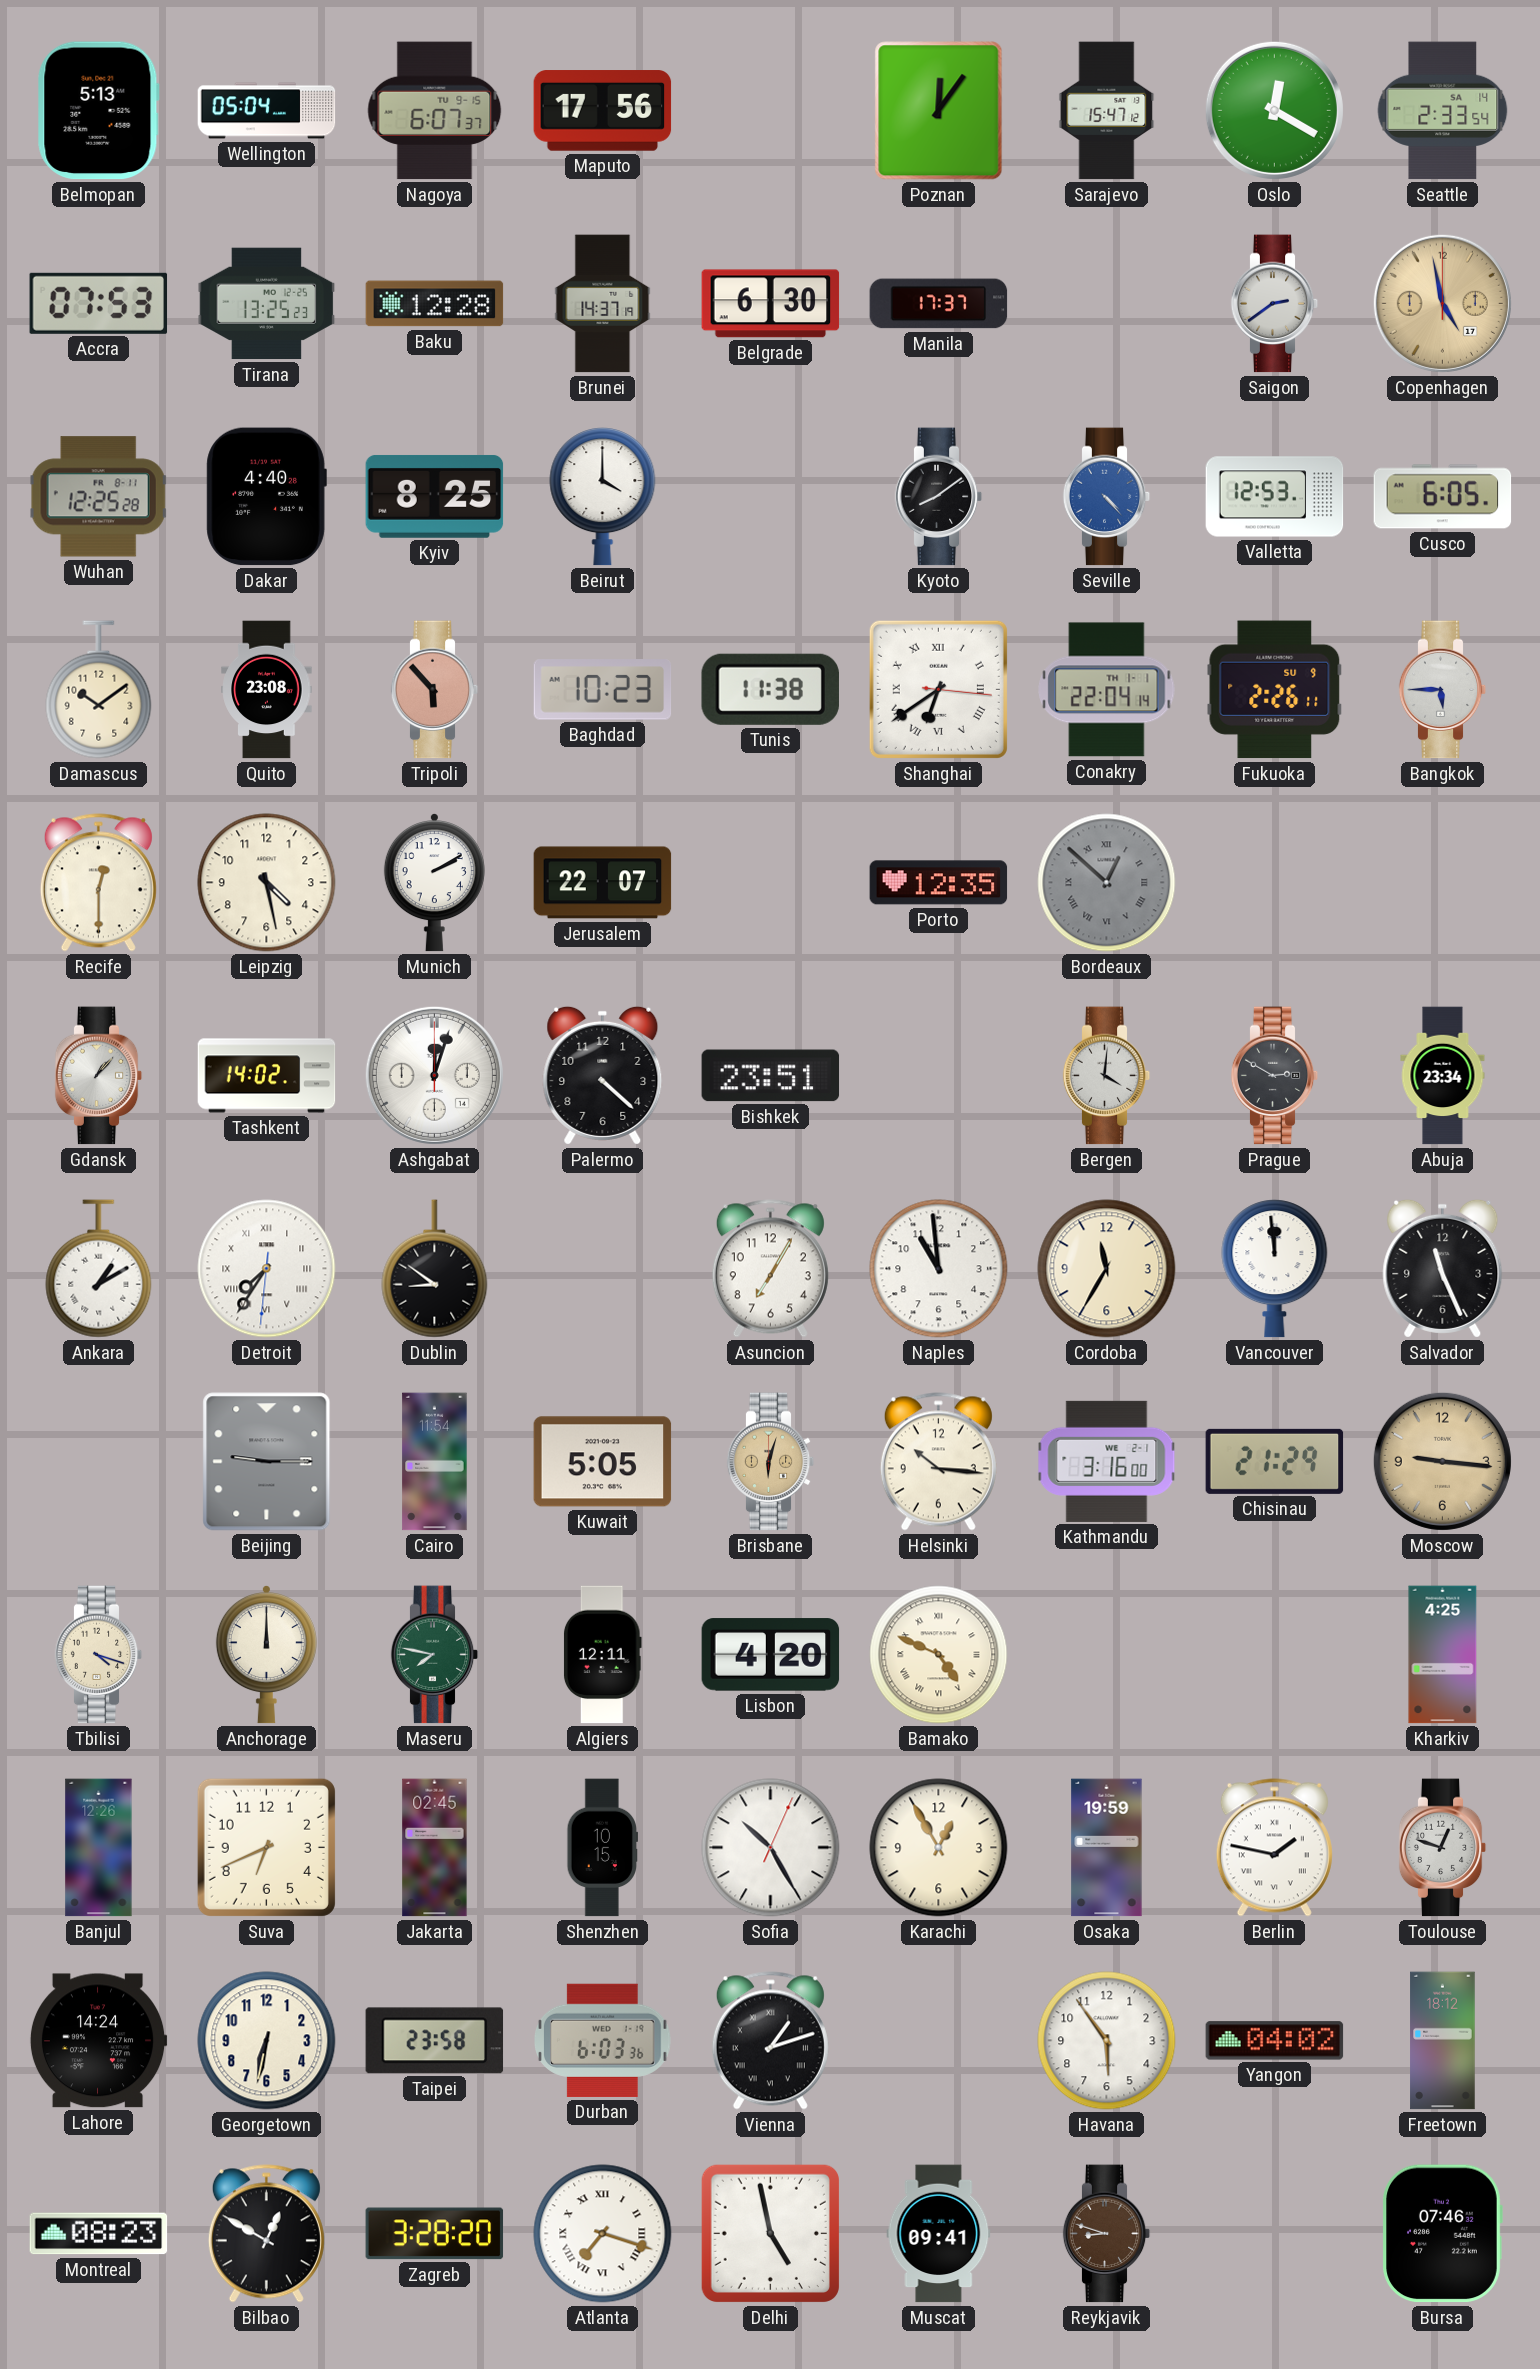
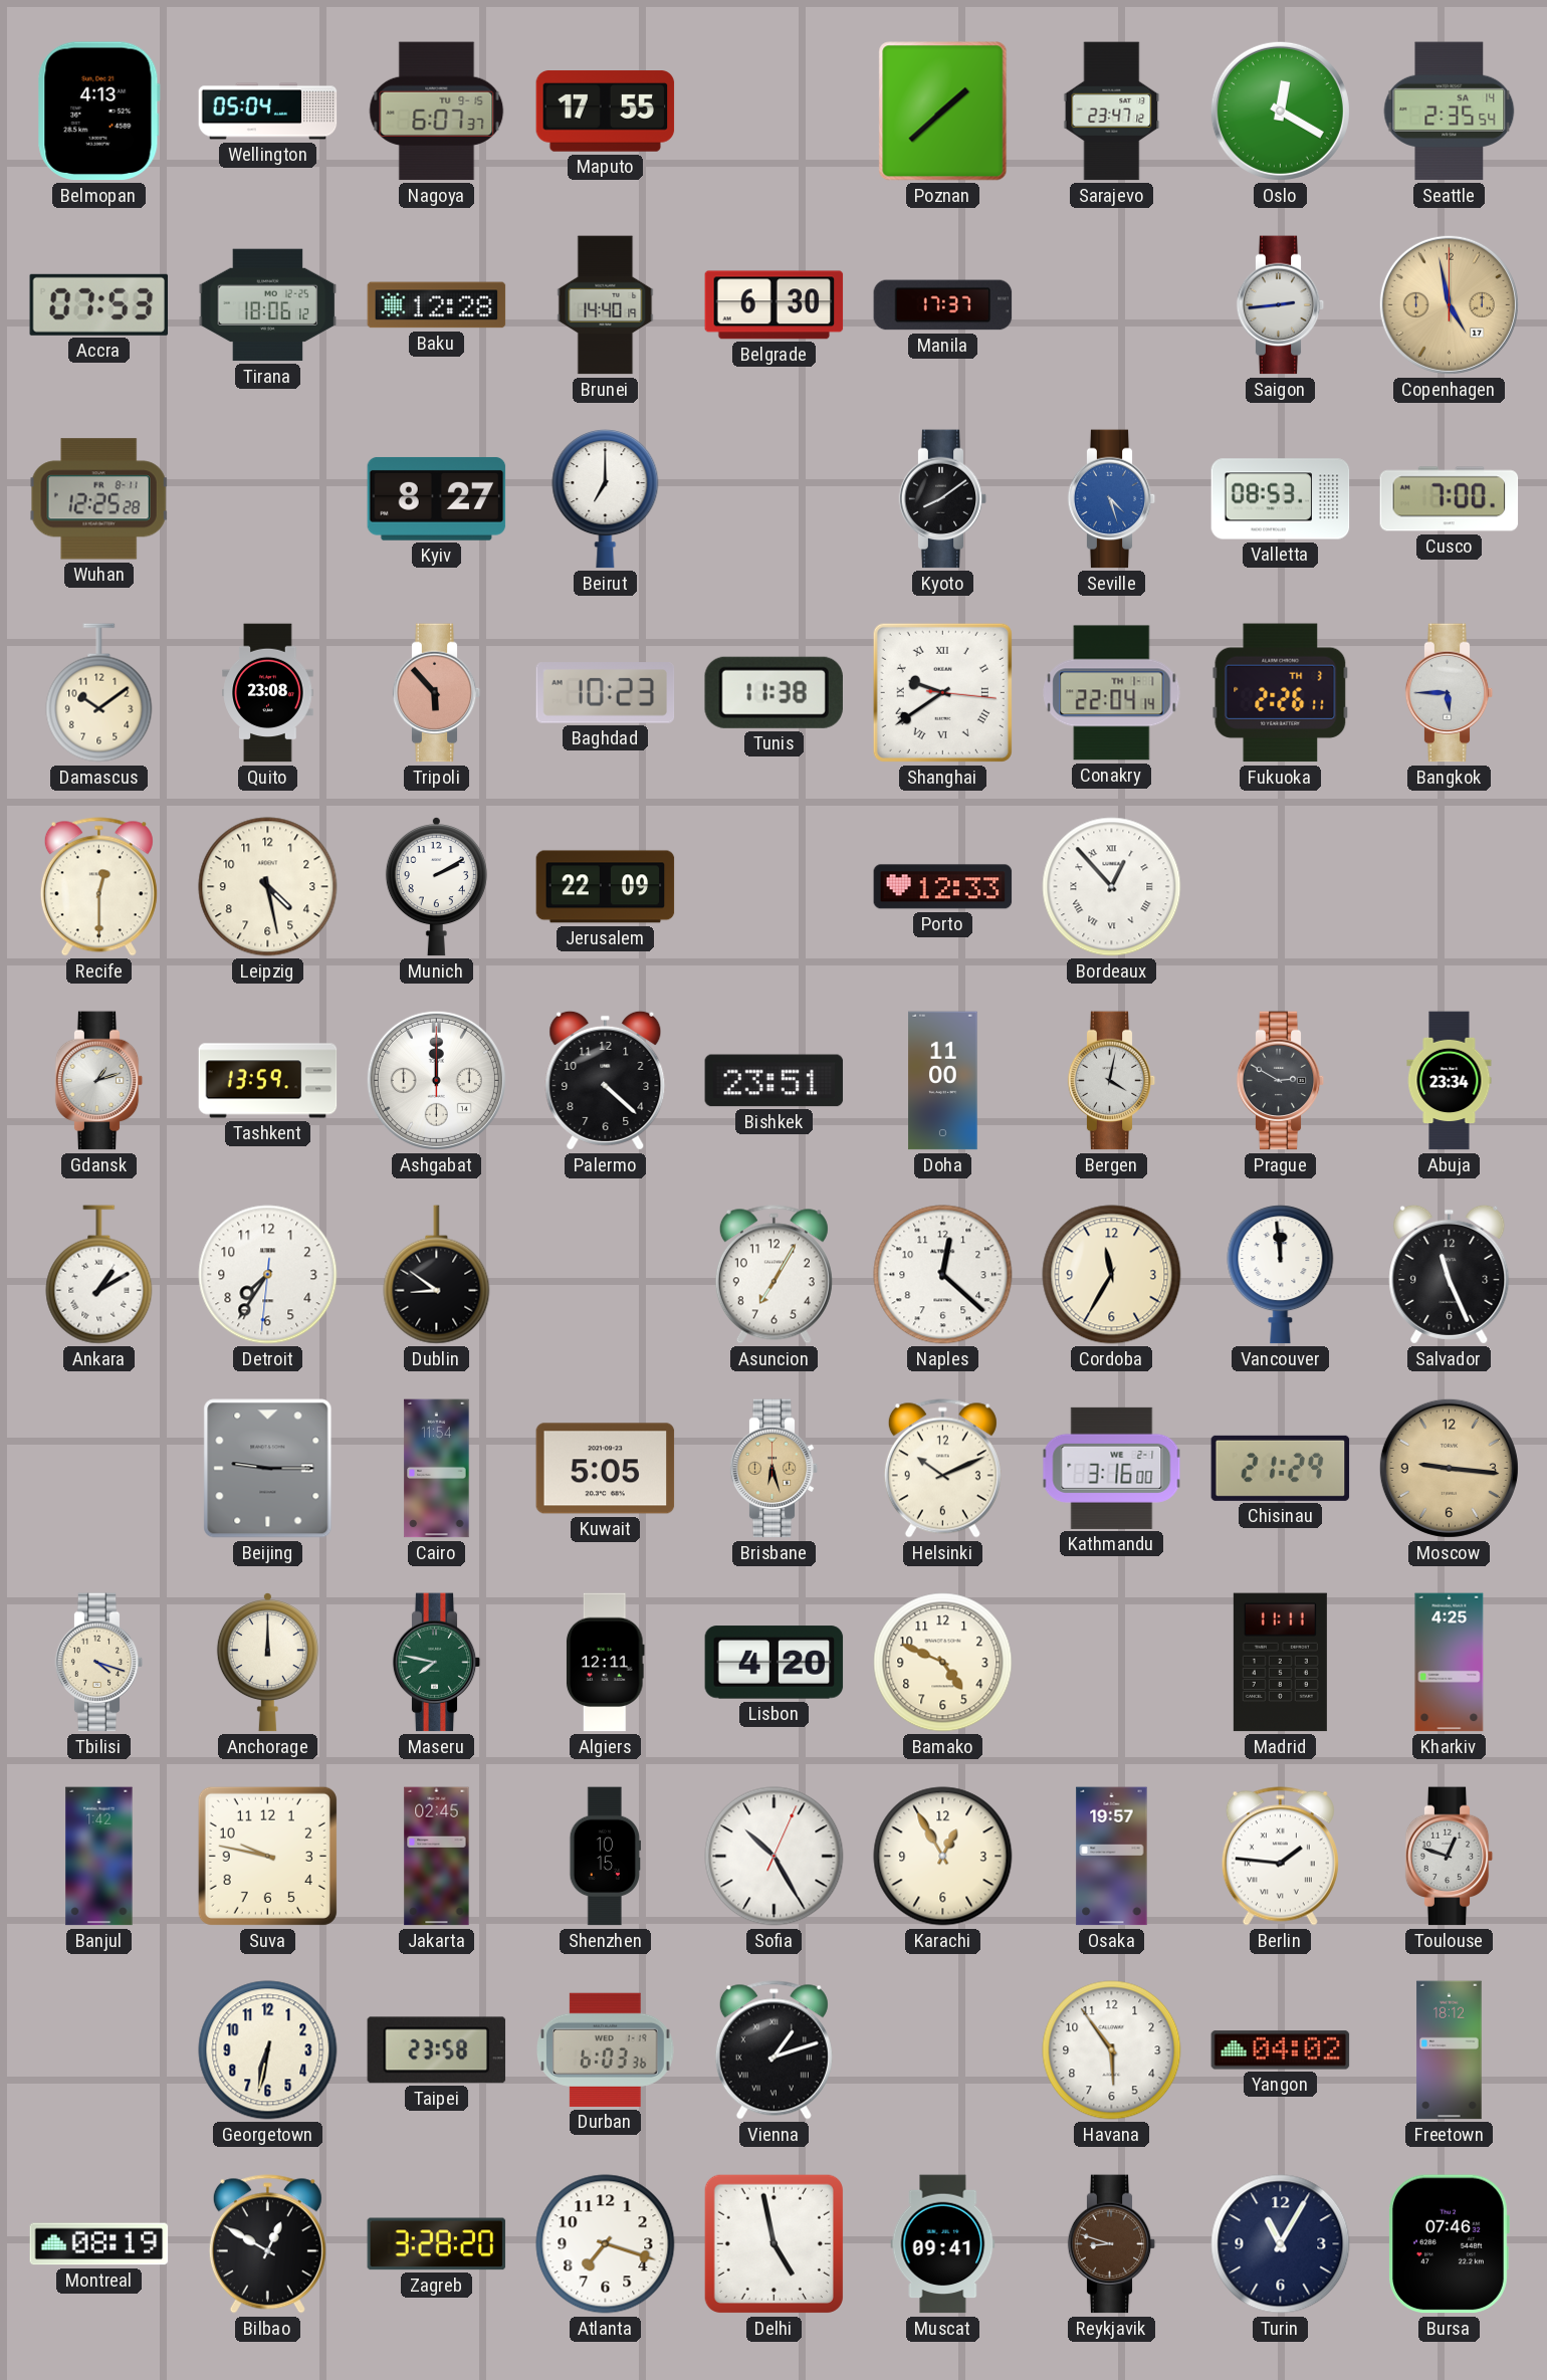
Belmopan: 5:13 -> 4:13
Maputo: 17:56 -> 17:55
Poznan: 12:06 -> 1:38
Sarajevo: 15:47 -> 23:47
Seattle: 2:33 -> 2:35
Tirana: 13:25 -> 18:06
Brunei: 14:37 -> 14:40
Saigon: 2:39 -> 2:44
Dakar: 4:40 -> none
Kyiv: 8:25 -> 8:27
Beirut: 4:00 -> 7:00
Seville: 4:23 -> 4:27
Valletta: 12:53 -> 08:53
Cusco: 6:05 -> 7:00
Shanghai: 6:39 -> 9:39
Fukuoka date: SU 9 -> TH 3
Jerusalem: 22:07 -> 22:09
Porto: 12:35 -> 12:33
Bordeaux: 12:52 -> 12:53
Bordeaux dial: grey -> white
Gdansk: 1:07 -> 1:12
Tashkent: 14:02 -> 13:59
Ashgabat: 12:03 -> 12:00
Doha: none -> 11:00
Bergen: 4:01 -> 4:02
Detroit numerals: Roman -> Arabic
Naples: 10:59 -> 12:22
Brisbane: 6:03 -> 6:27
Helsinki: 10:16 -> 10:11
Bamako numerals: Roman -> Arabic
Madrid: none -> 11:11
Banjul: 12:26 -> 1:42
Suva: 6:41 -> 9:47
Osaka: 19:59 -> 19:57
Berlin: 1:47 -> 1:46
Lahore: 14:24 -> none
Montreal: 08:23 -> 08:19
Atlanta numerals: Roman -> Arabic
Turin: none -> 11:05
